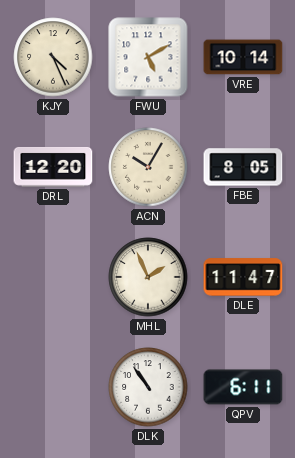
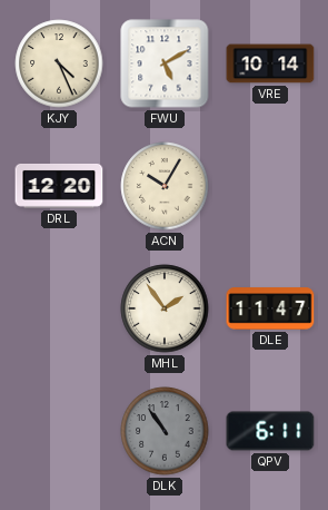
FBE: 8:05 -> none
MHL: 1:56 -> 1:54
DLK dial: white -> grey
